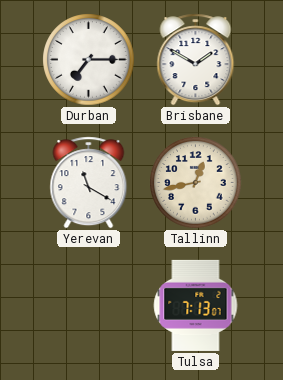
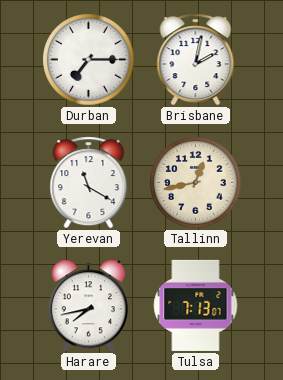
Brisbane: 1:50 -> 2:02
Harare: none -> 7:43
